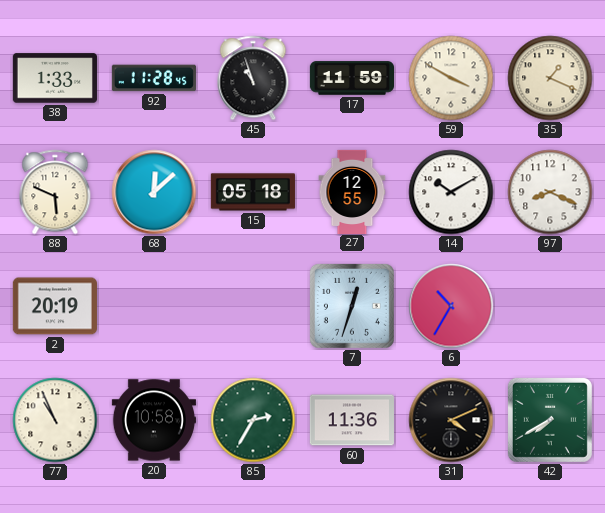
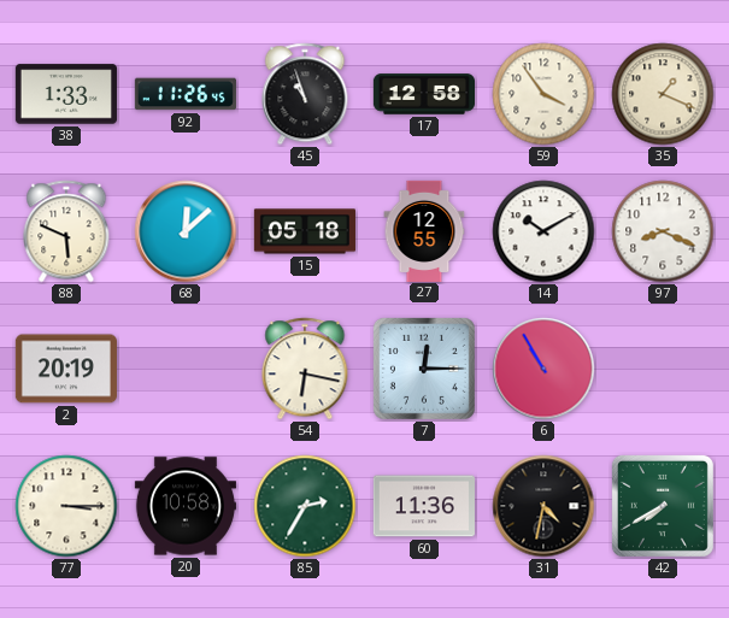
92: 11:28 -> 11:26
17: 11:59 -> 12:58
59: 3:50 -> 3:54
54: none -> 6:17
7: 12:33 -> 12:15
6: 10:35 -> 10:55
77: 10:56 -> 3:15
31: 4:11 -> 4:32
